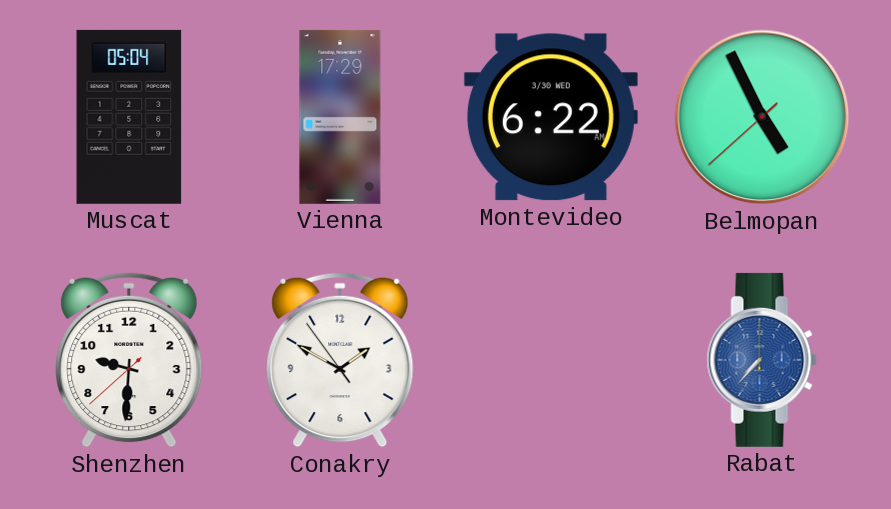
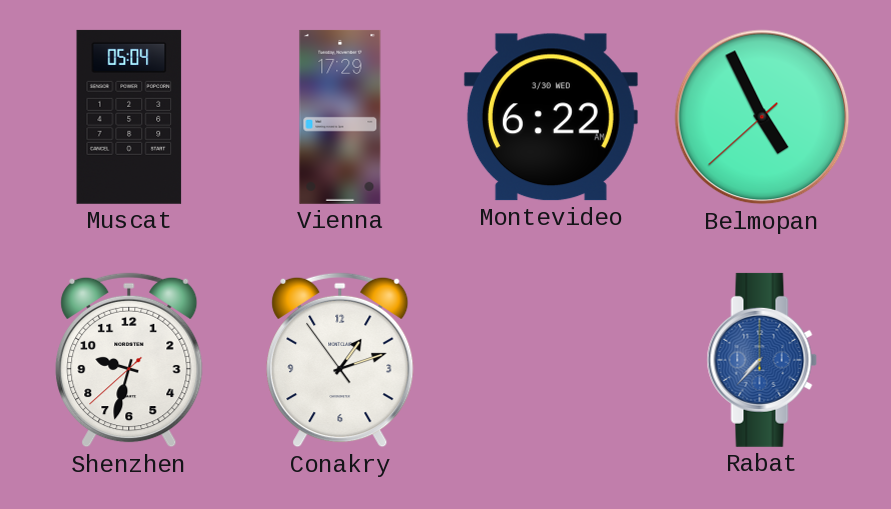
Shenzhen: 9:30 -> 9:32
Conakry: 1:49 -> 1:11
